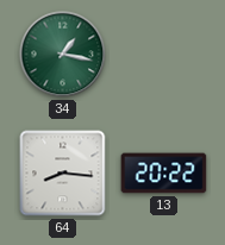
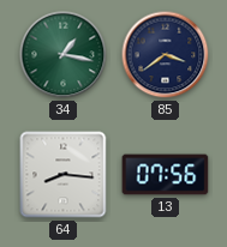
85: none -> 3:39
13: 20:22 -> 07:56
